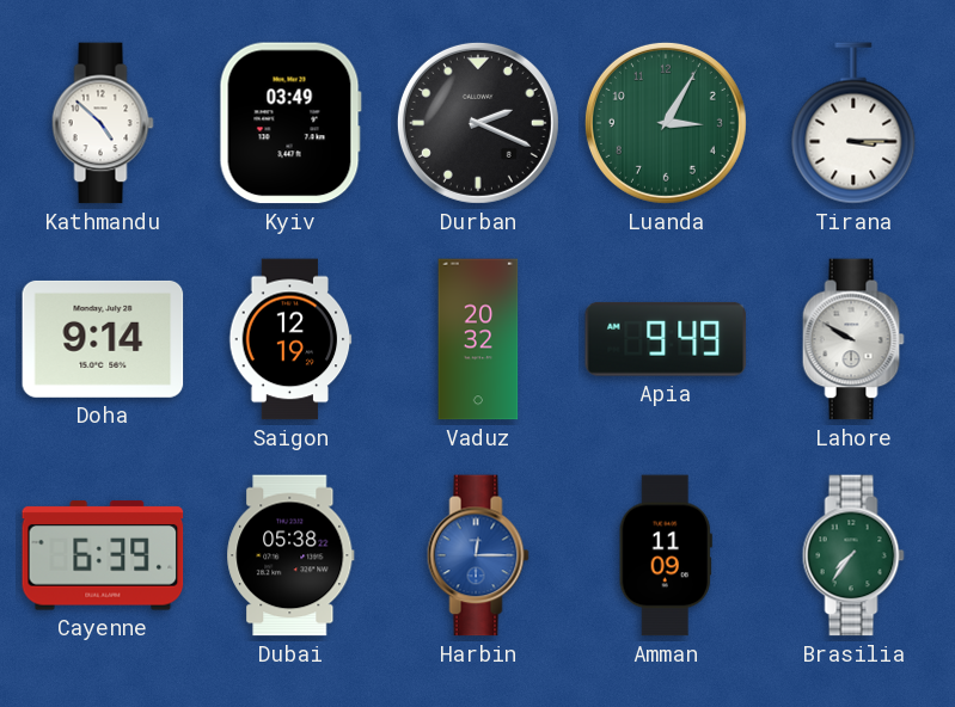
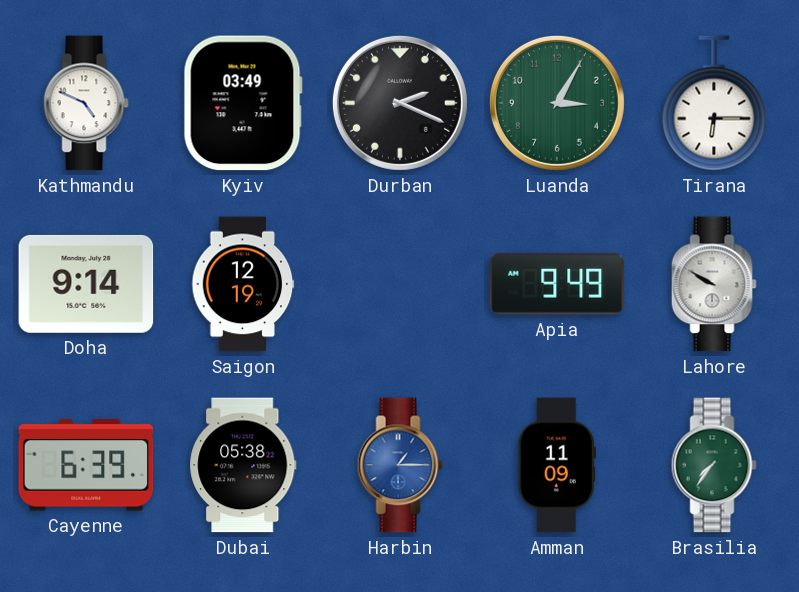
Kathmandu: 4:52 -> 4:49
Tirana: 3:15 -> 6:15
Vaduz: 20:32 -> none
Harbin: 12:15 -> 1:15
